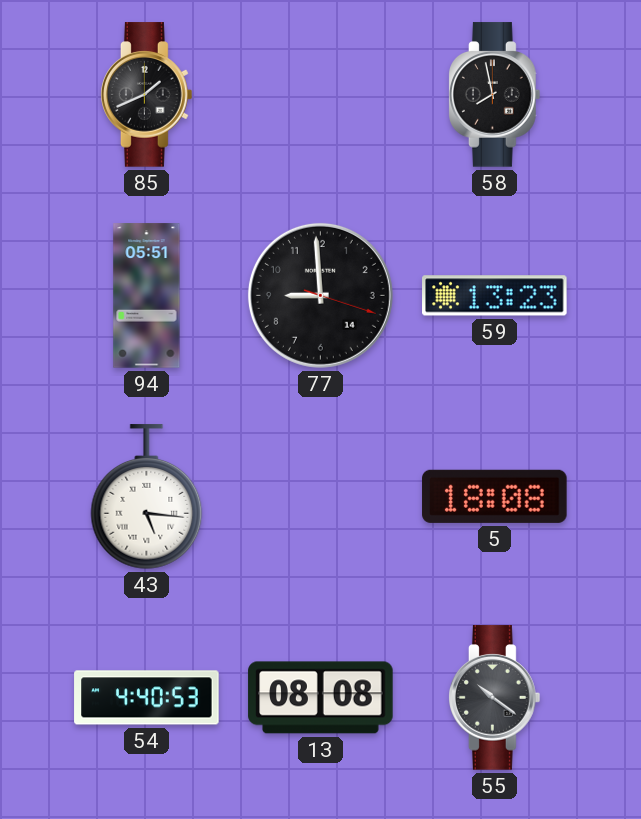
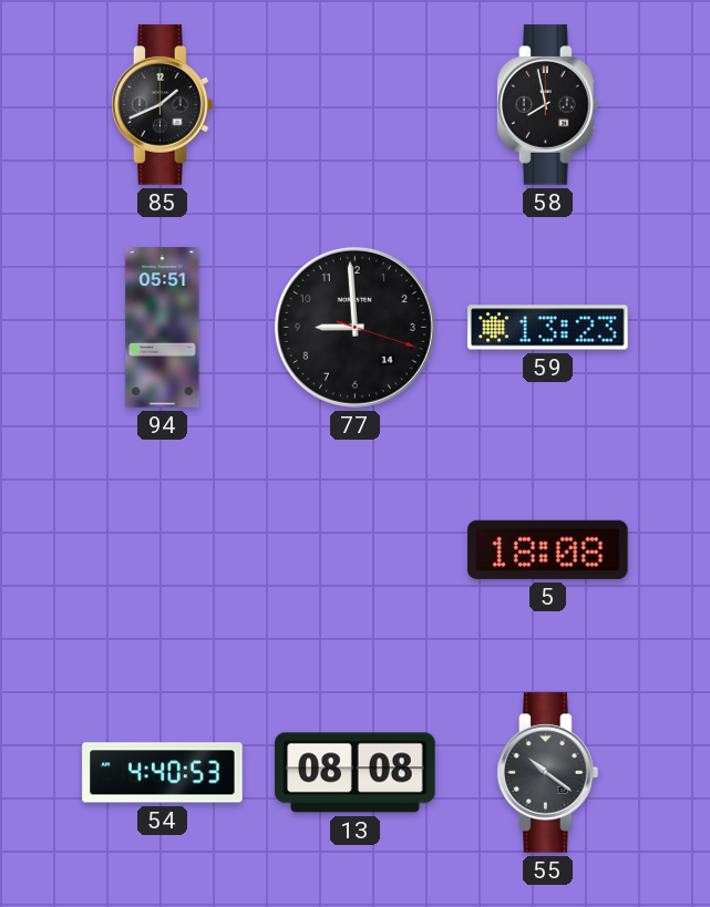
43: 5:16 -> none
